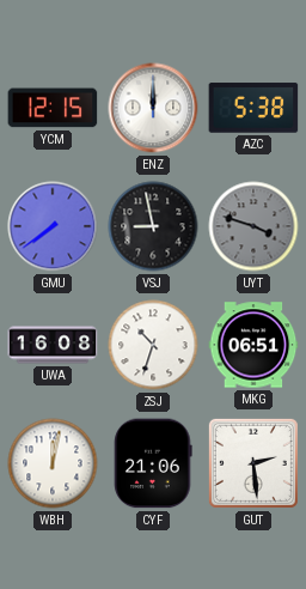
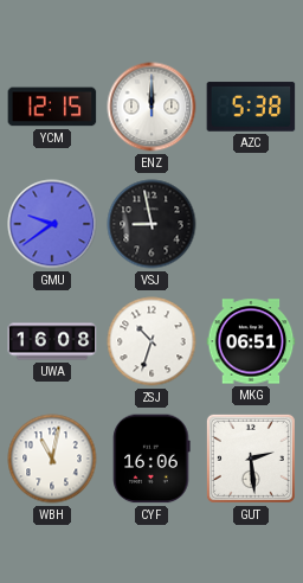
GMU: 7:39 -> 9:39
UYT: 3:48 -> none
WBH: 12:02 -> 11:02
CYF: 21:06 -> 16:06
